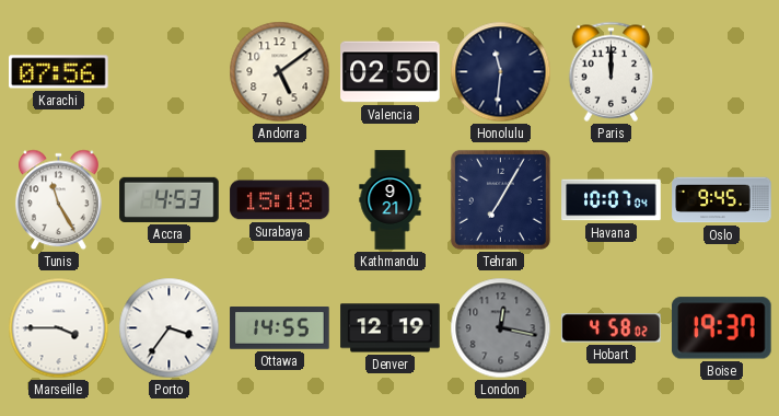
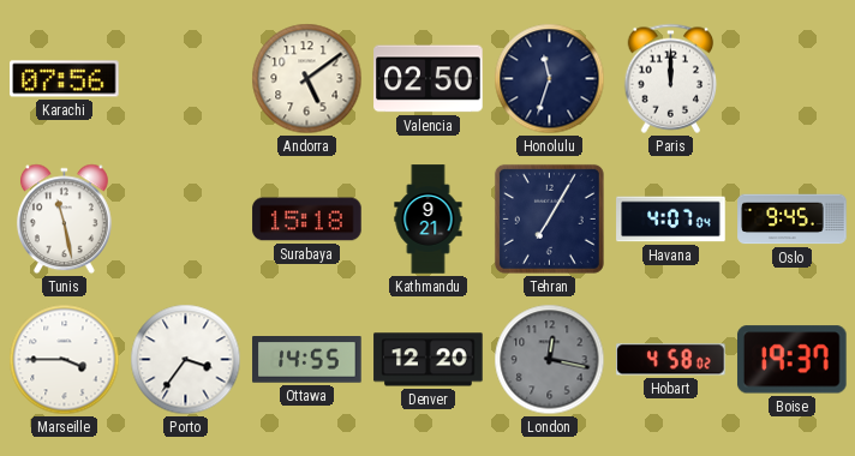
Honolulu: 11:31 -> 11:33
Tunis: 11:25 -> 11:28
Accra: 4:53 -> none
Havana: 10:07 -> 4:07
Denver: 12:19 -> 12:20
